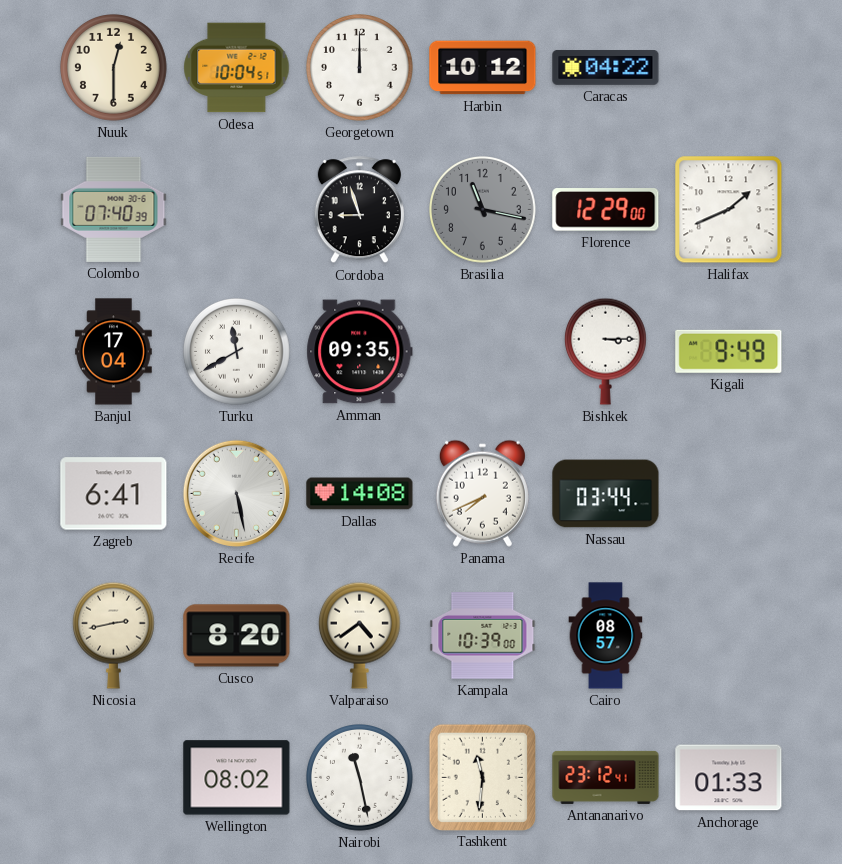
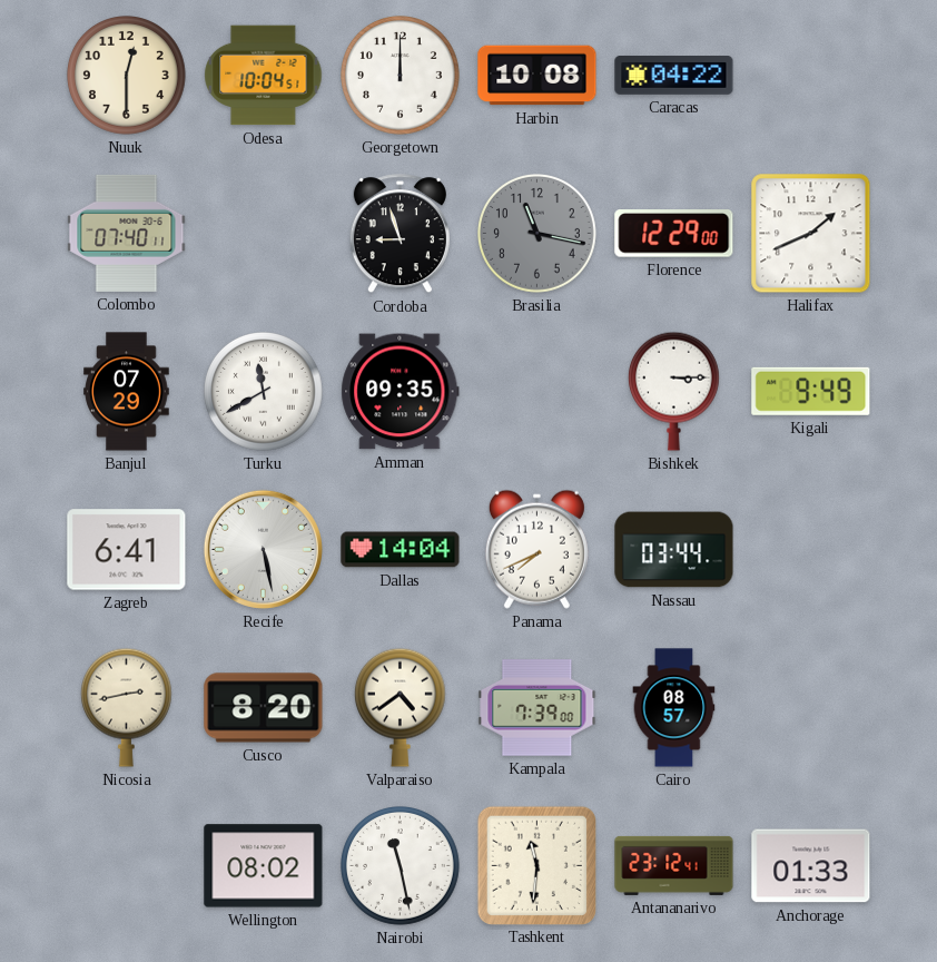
Harbin: 10:12 -> 10:08
Colombo: 07:40:39 -> 07:40:11
Banjul: 17:04 -> 07:29
Dallas: 14:08 -> 14:04
Kampala: 10:39 -> 7:39
